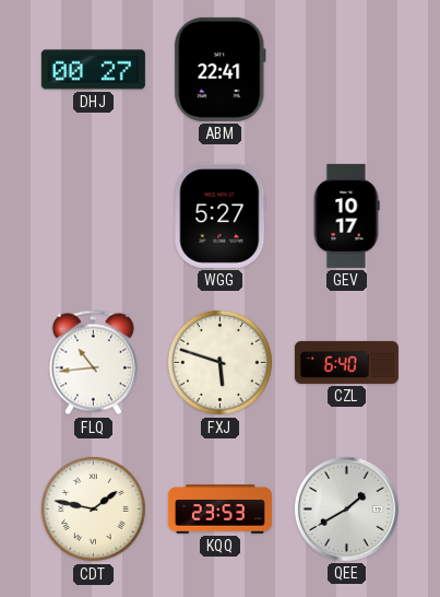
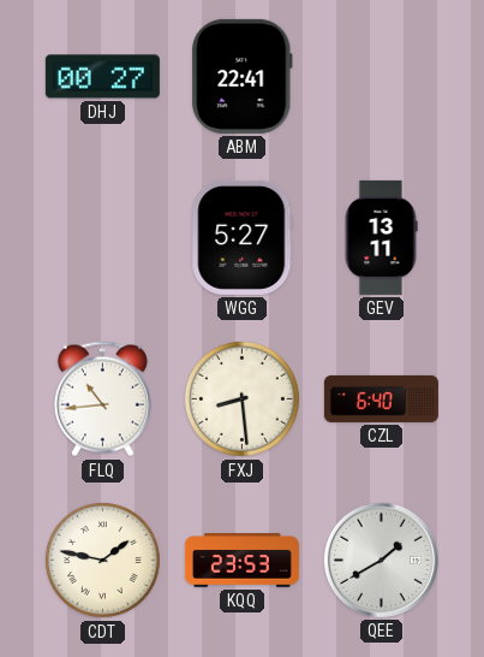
GEV: 10:17 -> 13:11
FXJ: 5:48 -> 8:29
